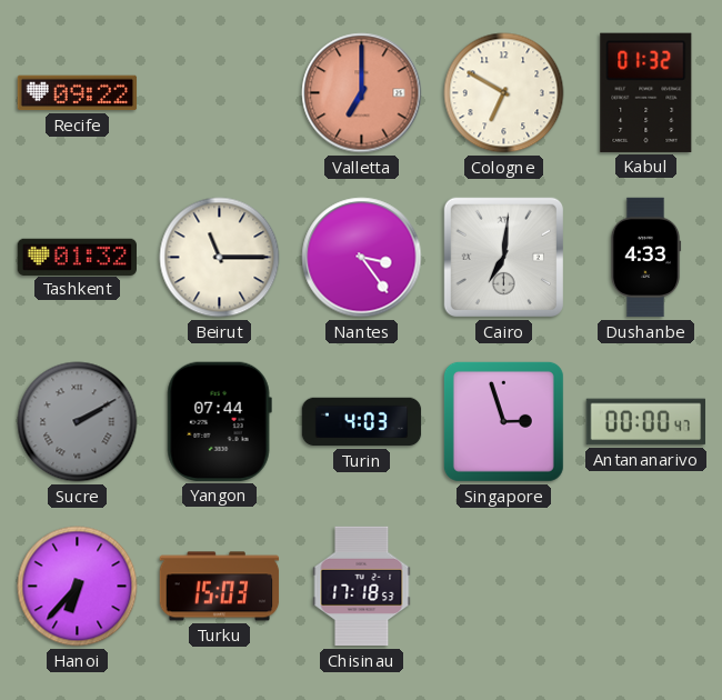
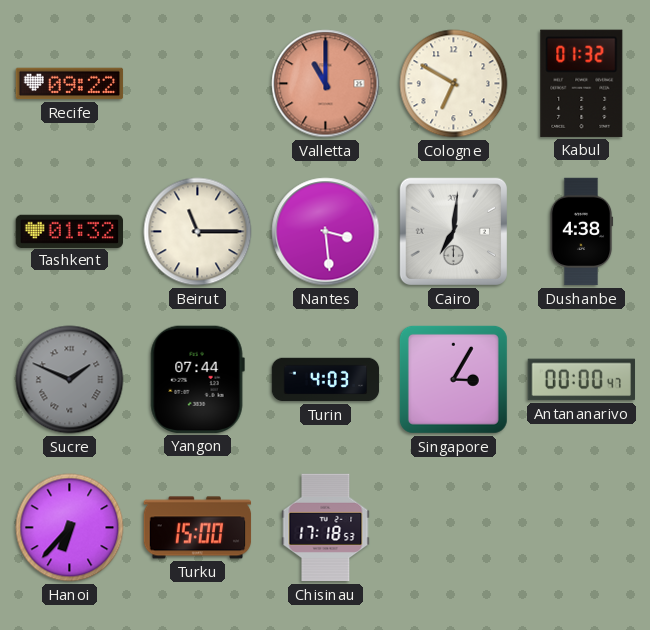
Valletta: 7:00 -> 11:00
Nantes: 3:24 -> 3:29
Dushanbe: 4:33 -> 4:38
Sucre: 2:10 -> 1:49
Singapore: 2:57 -> 3:05
Turku: 15:03 -> 15:00
